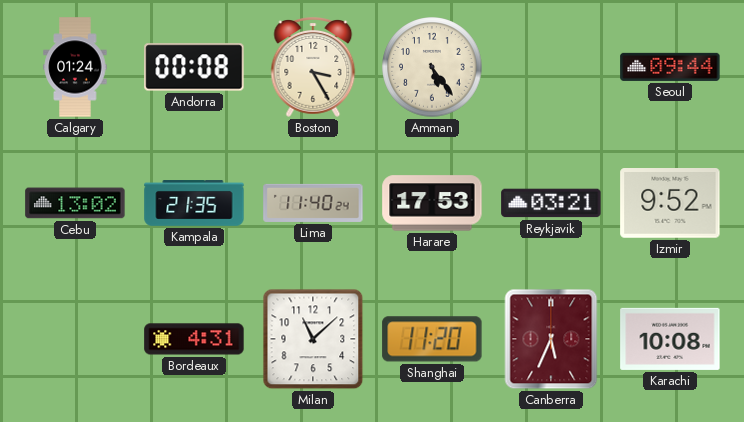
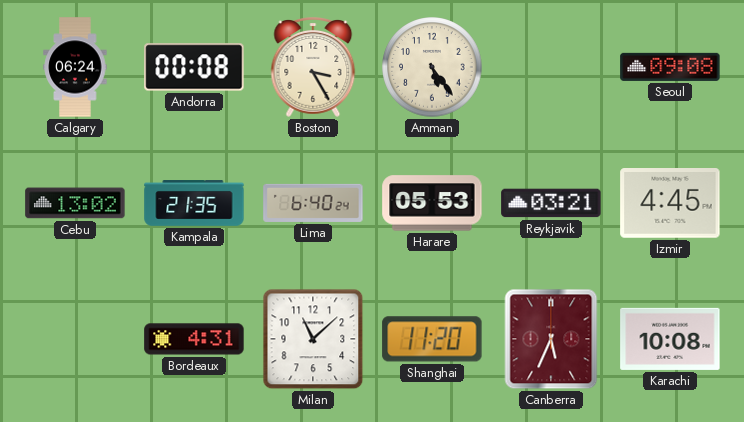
Calgary: 01:24 -> 06:24
Seoul: 09:44 -> 09:08
Lima: 11:40 -> 6:40
Harare: 17:53 -> 05:53
Izmir: 9:52 -> 4:45
